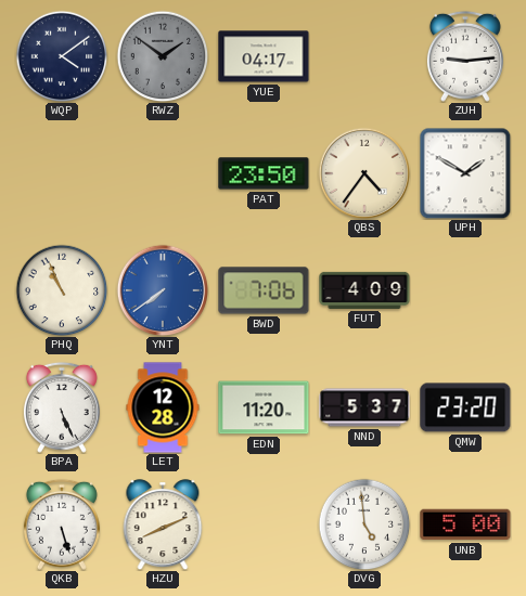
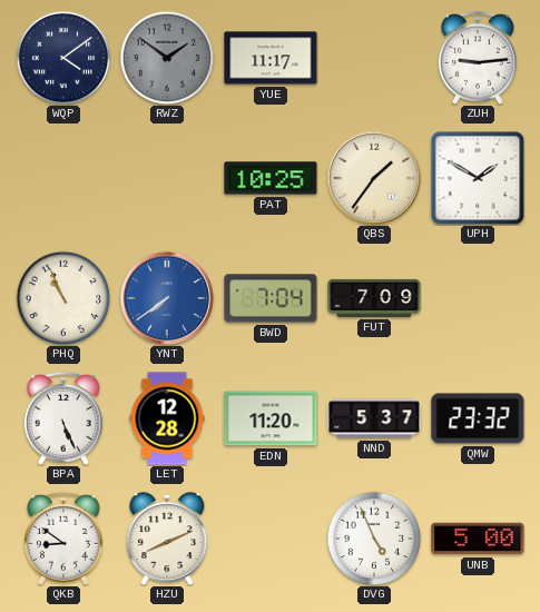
YUE: 04:17 -> 11:17
PAT: 23:50 -> 10:25
QBS: 4:36 -> 1:36
BWD: 7:06 -> 7:04
FUT: 4:09 -> 7:09
QMW: 23:20 -> 23:32
QKB: 5:27 -> 8:51
DVG: 4:59 -> 4:56
